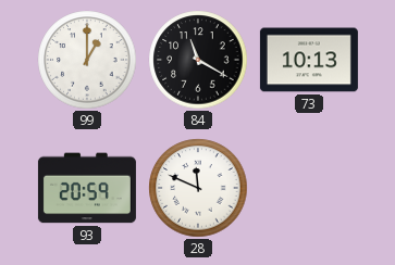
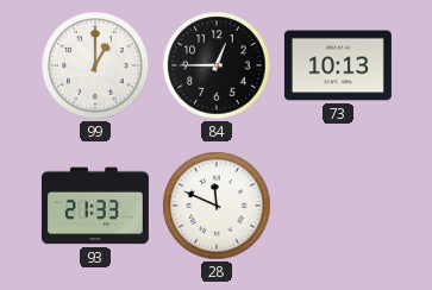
84: 11:20 -> 12:45
93: 20:59 -> 21:33
